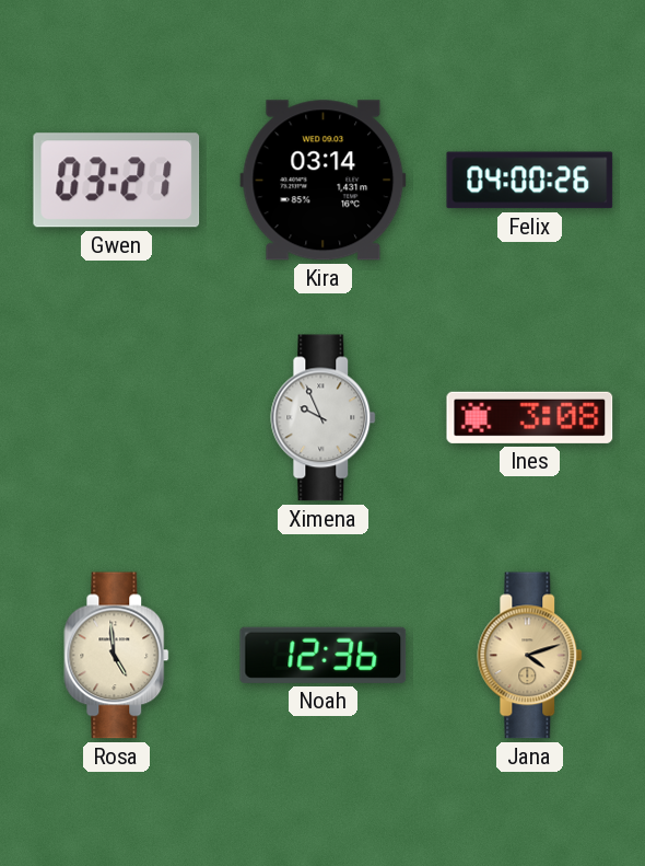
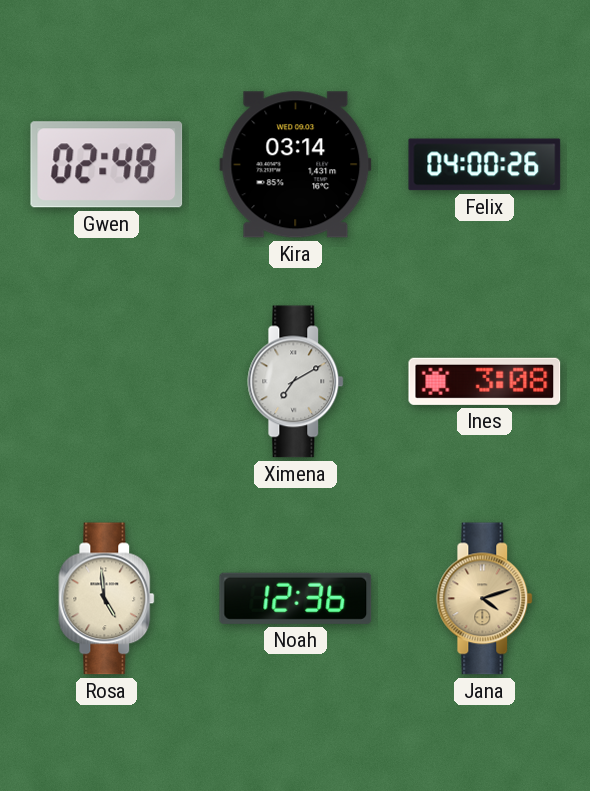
Gwen: 03:21 -> 02:48
Ximena: 9:56 -> 7:10
